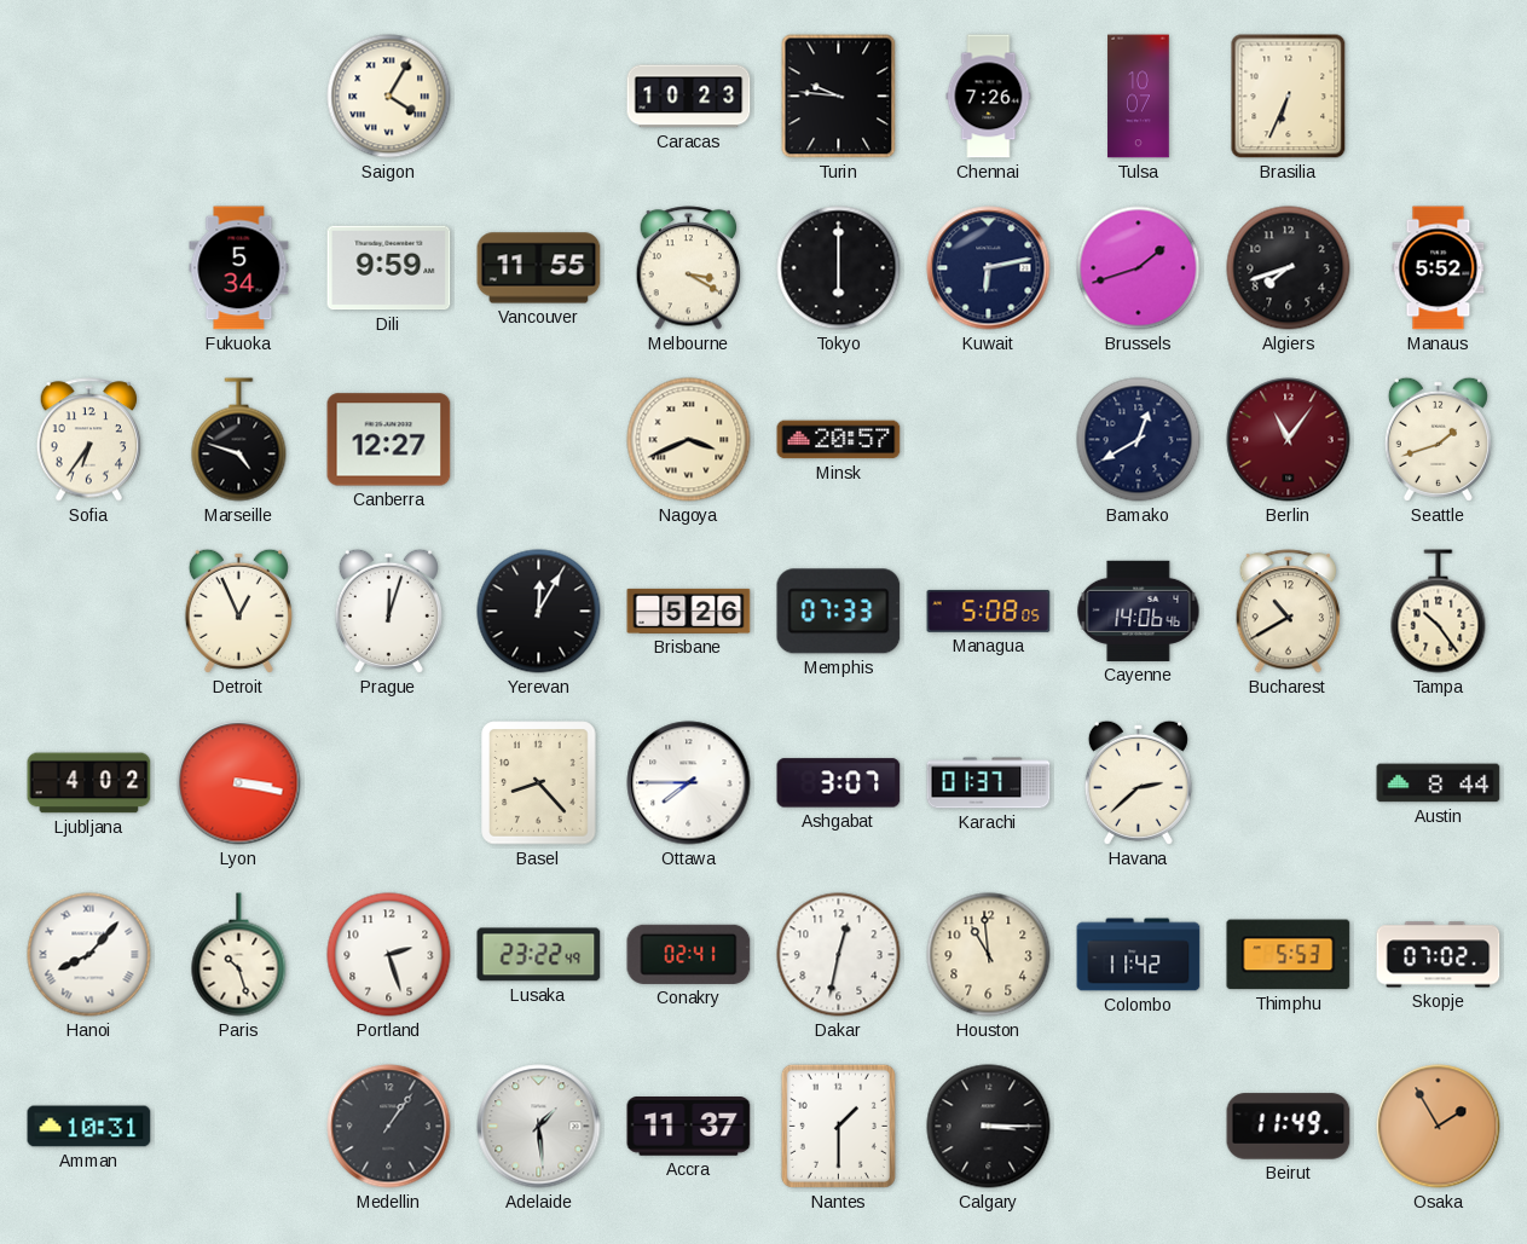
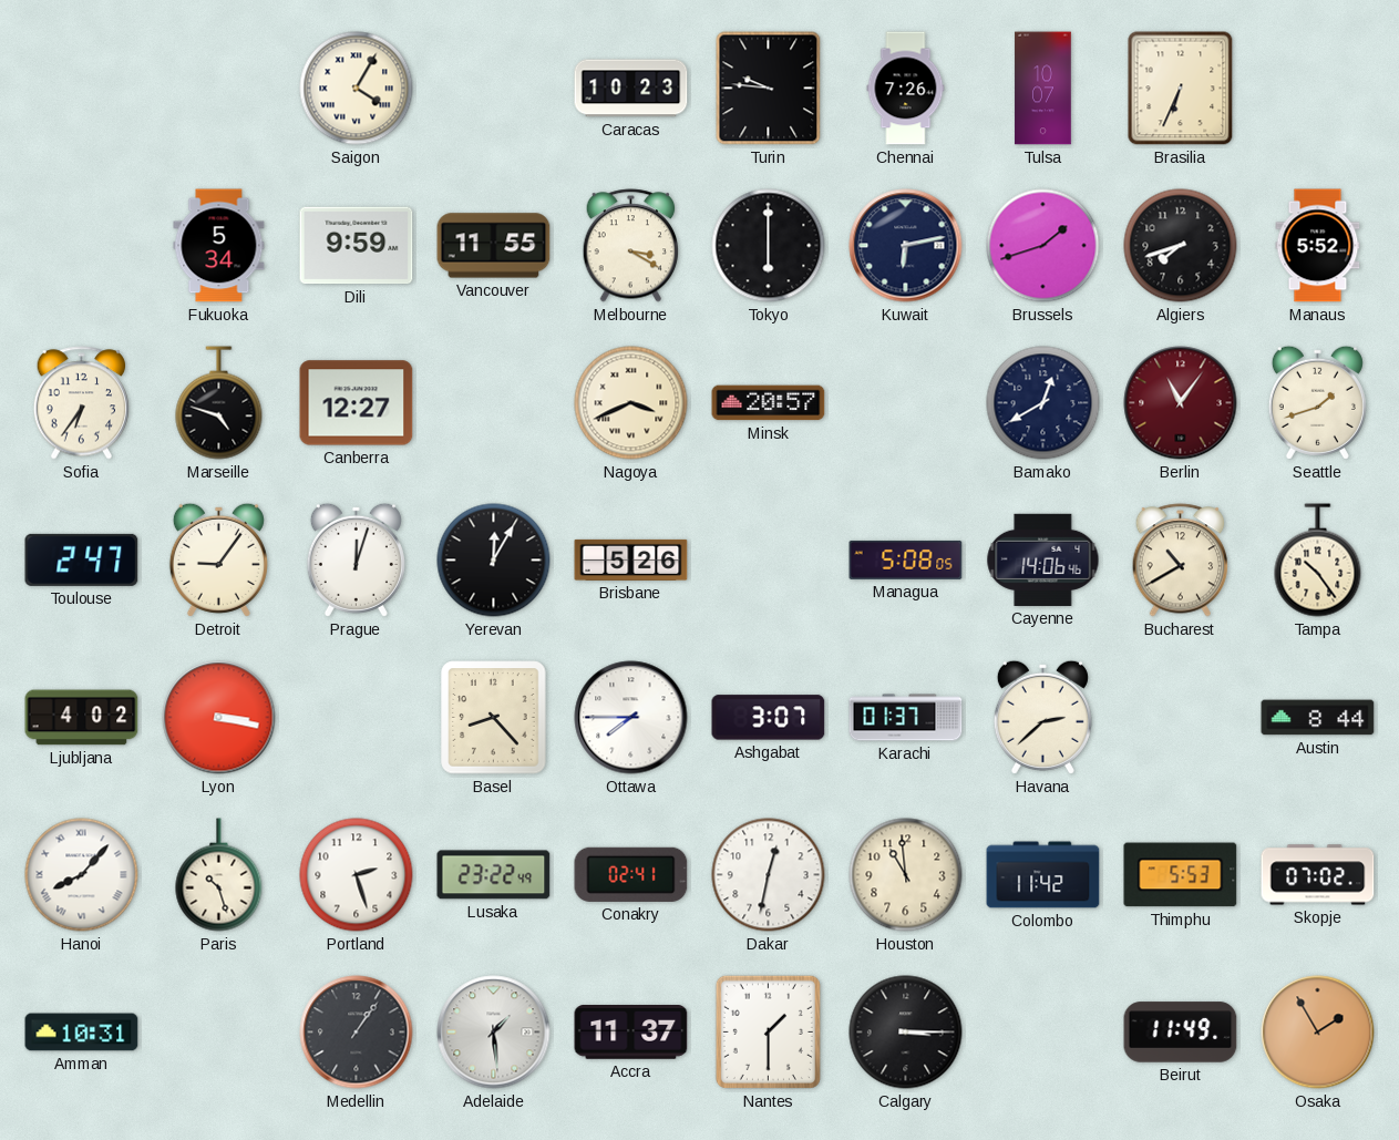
Toulouse: none -> 2:47
Detroit: 12:56 -> 9:06
Memphis: 07:33 -> none
